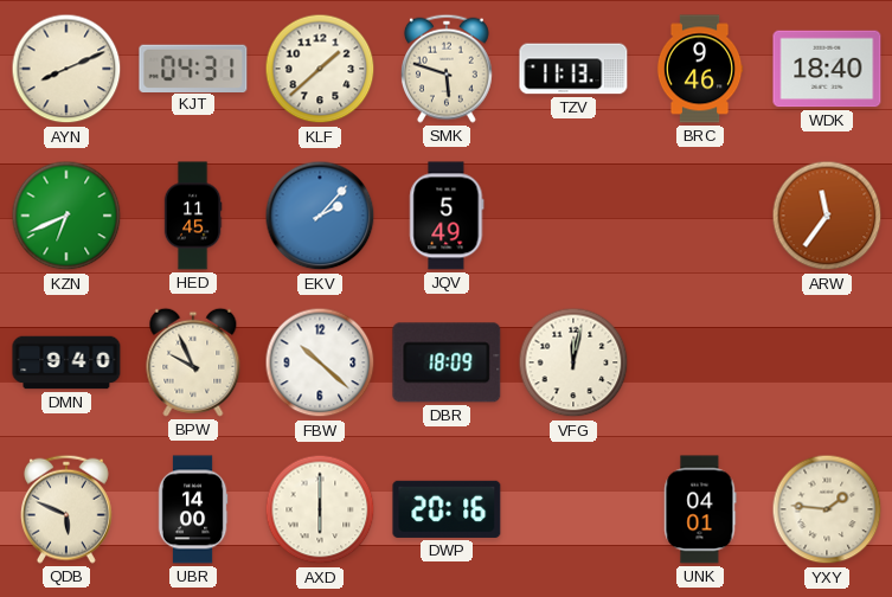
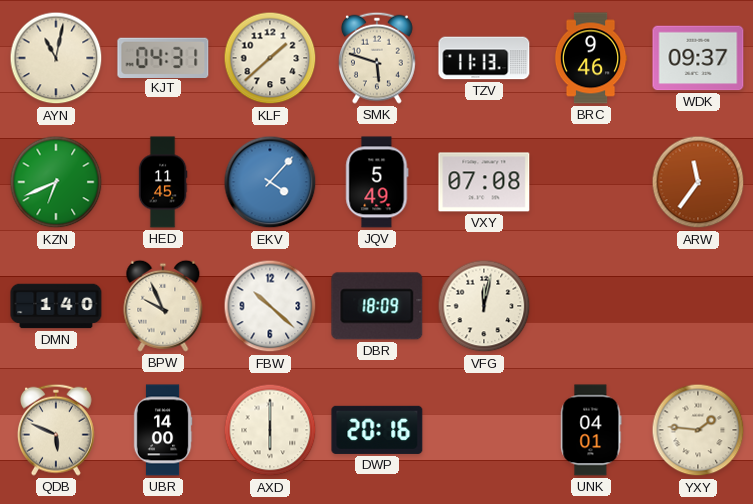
AYN: 8:11 -> 11:02
WDK: 18:40 -> 09:37
EKV: 2:07 -> 4:07
VXY: none -> 07:08
DMN: 9:40 -> 1:40
